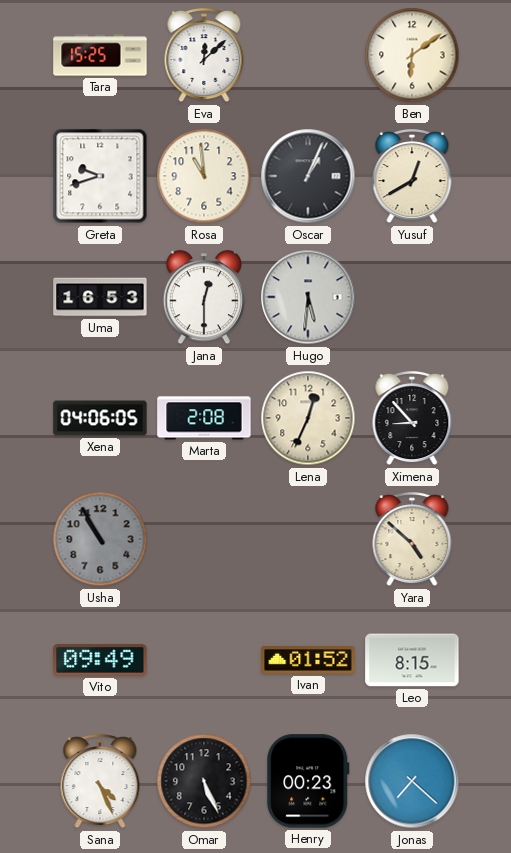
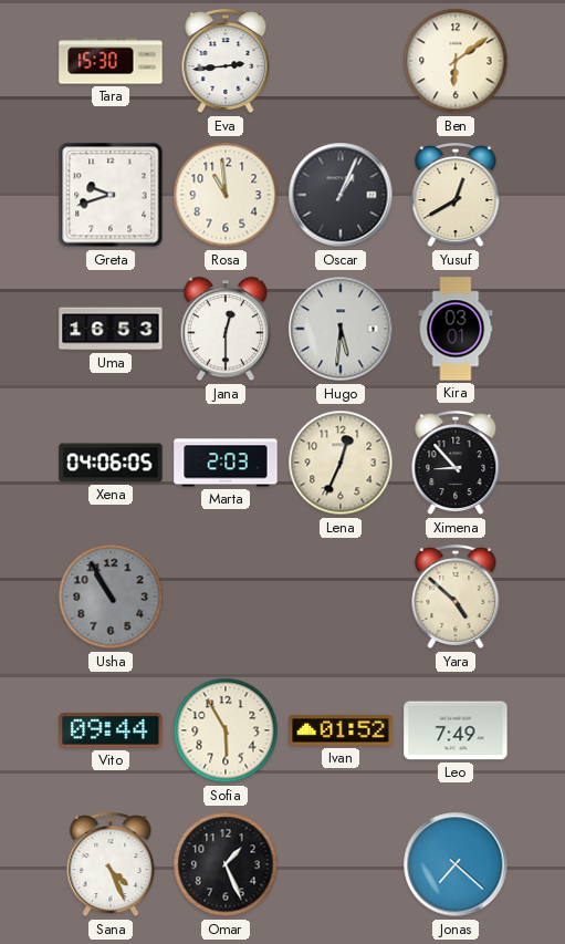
Tara: 15:25 -> 15:30
Eva: 12:08 -> 2:44
Kira: none -> 03:01
Marta: 2:08 -> 2:03
Vito: 09:49 -> 09:44
Sofia: none -> 5:55
Leo: 8:15 -> 7:49
Omar: 5:26 -> 1:26
Henry: 00:23 -> none
